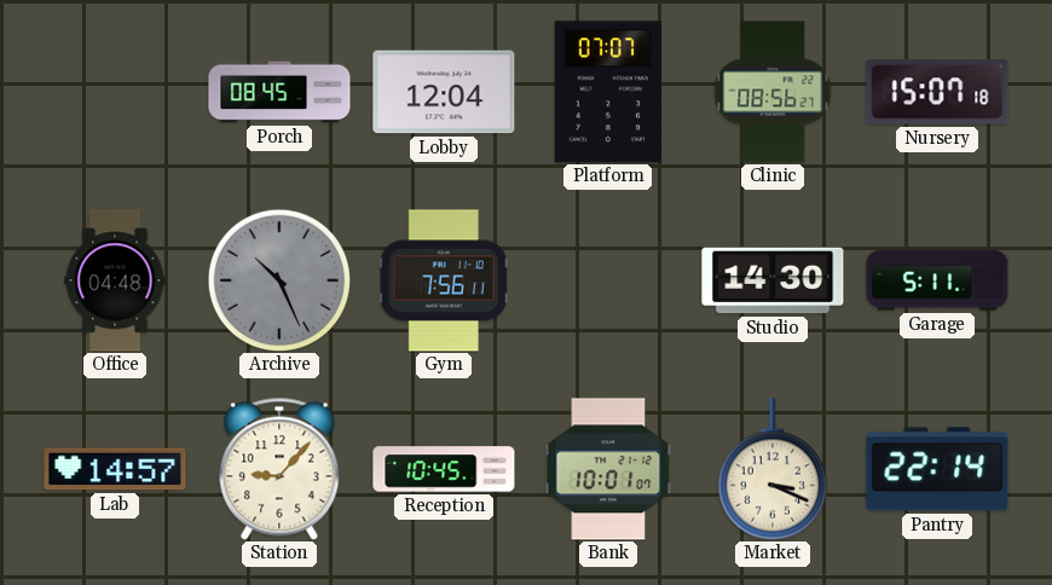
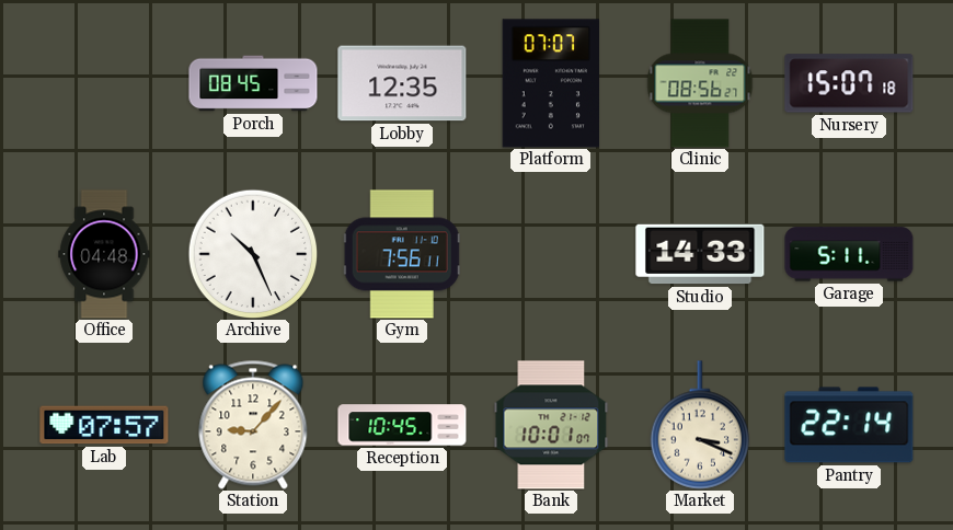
Lobby: 12:04 -> 12:35
Archive dial: grey -> white
Studio: 14:30 -> 14:33
Lab: 14:57 -> 07:57
